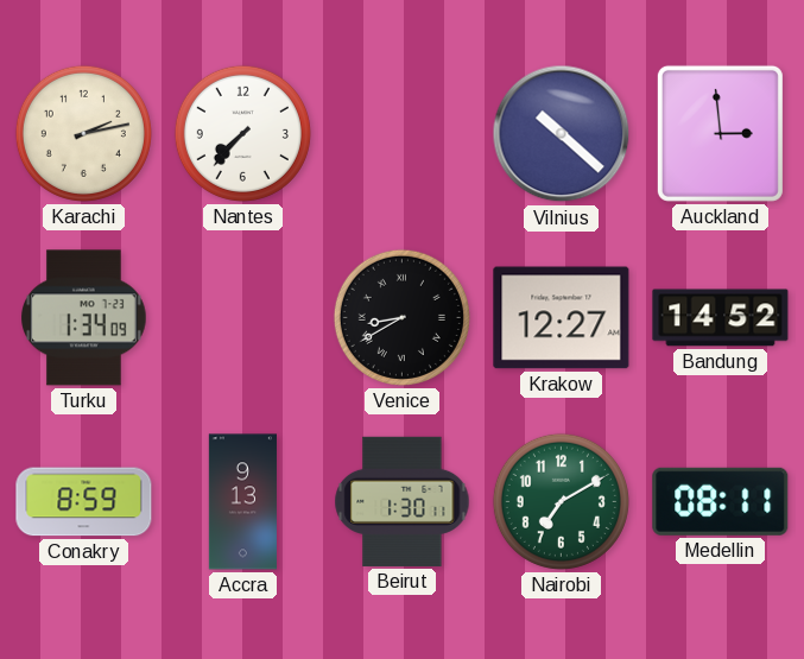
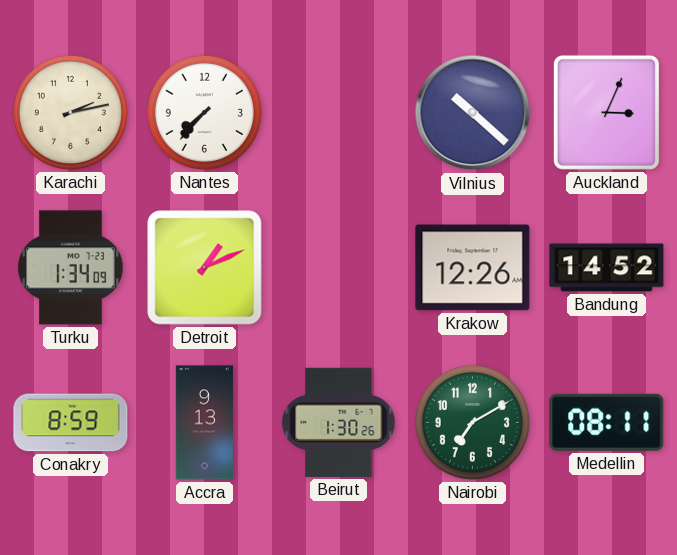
Auckland: 2:59 -> 3:04
Detroit: none -> 1:11
Venice: 8:40 -> none
Krakow: 12:27 -> 12:26
Beirut: 1:30:11 -> 1:30:26
